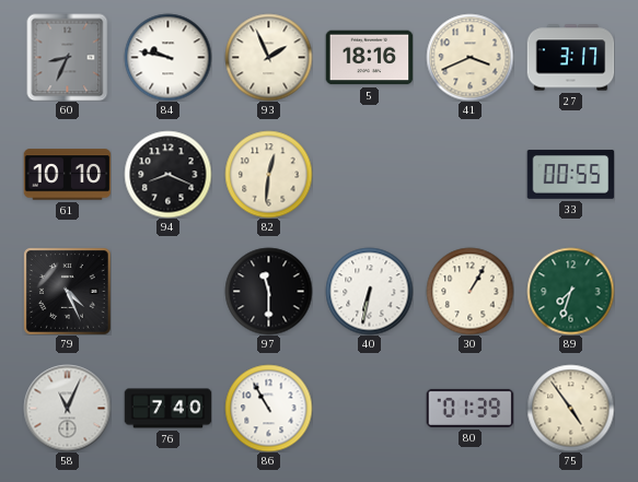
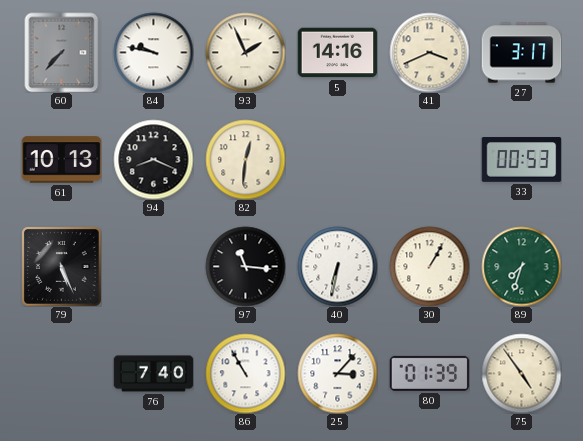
60: 8:34 -> 7:37
5: 18:16 -> 14:16
61: 10:10 -> 10:13
33: 00:55 -> 00:53
79: 4:26 -> 5:26
97: 11:30 -> 11:16
58: 11:04 -> none
25: none -> 3:07
